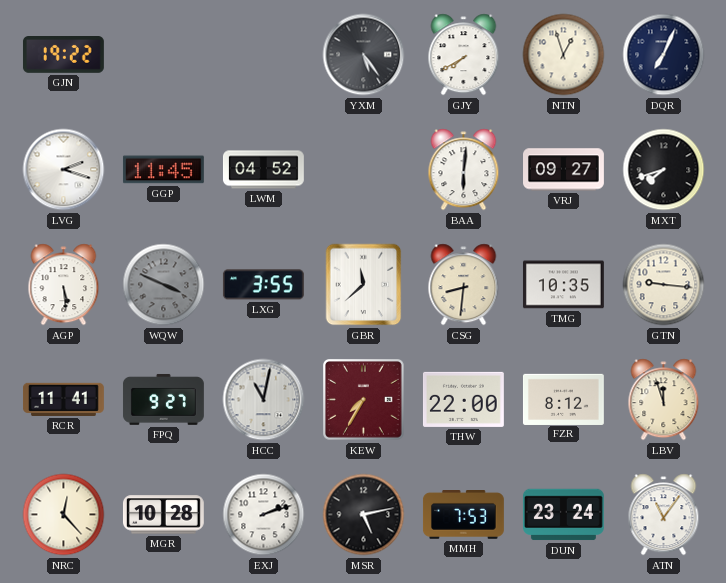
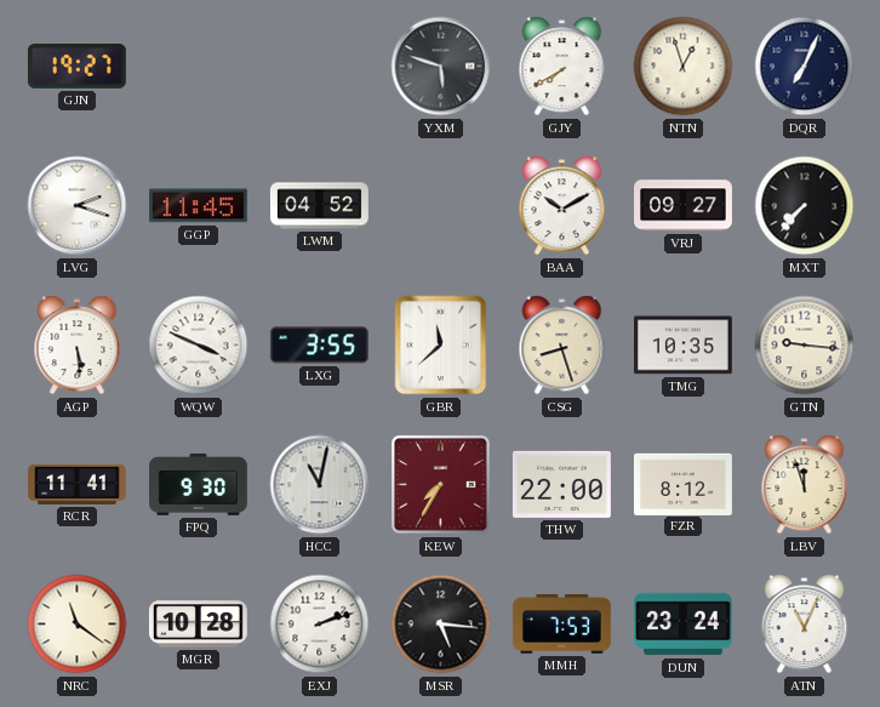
GJN: 19:22 -> 19:27
YXM: 5:24 -> 5:48
BAA: 6:01 -> 10:10
MXT: 7:42 -> 7:37
WQW dial: grey -> white
CSG: 8:31 -> 8:27
FPQ: 9:27 -> 9:30
NRC: 12:23 -> 11:21
MSR: 5:13 -> 5:16
ATN: 11:06 -> 11:04
